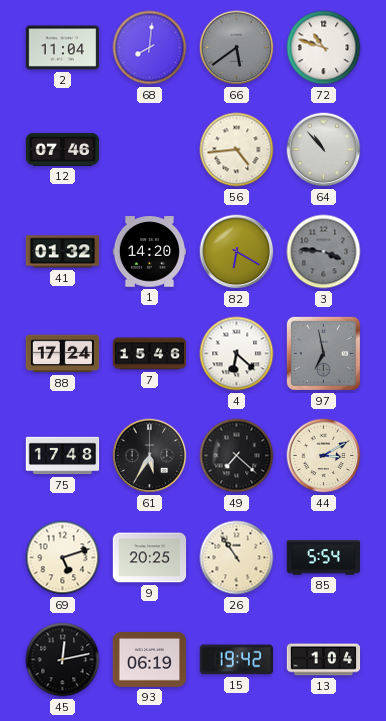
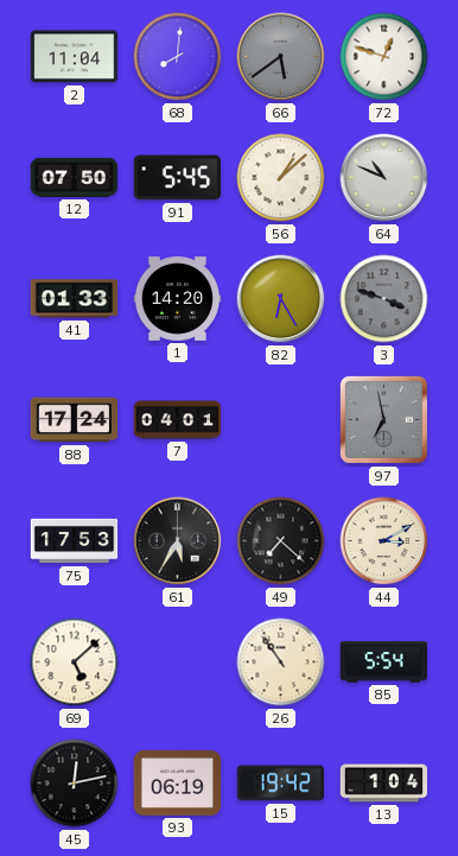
72: 10:48 -> 12:48
12: 07:46 -> 07:50
91: none -> 5:45
56: 4:44 -> 1:08
64: 10:53 -> 10:49
41: 01:32 -> 01:33
82: 6:20 -> 6:25
3: 3:46 -> 3:48
7: 15:46 -> 04:01
4: 6:22 -> none
75: 17:48 -> 17:53
69: 5:12 -> 5:08
9: 20:25 -> none
